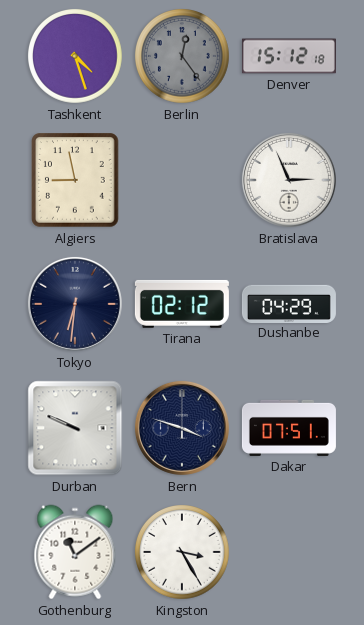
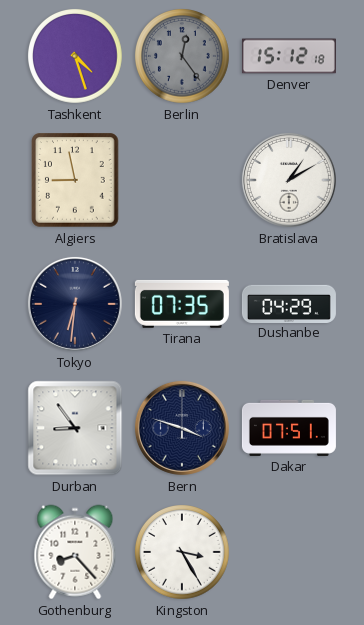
Bratislava: 2:56 -> 1:10
Tirana: 02:12 -> 07:35
Durban: 9:49 -> 8:54
Gothenburg: 11:09 -> 8:23
